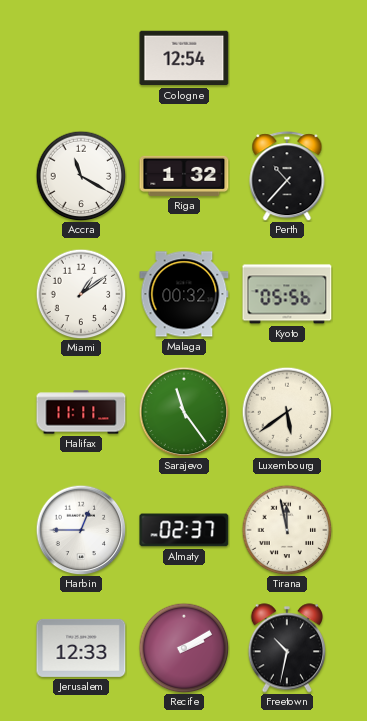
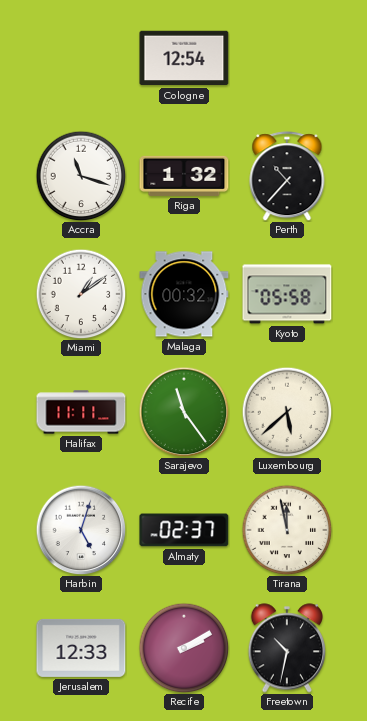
Accra: 11:20 -> 11:18
Kyoto: 05:56 -> 05:58
Luxembourg: 5:39 -> 5:38
Harbin: 12:45 -> 5:03
